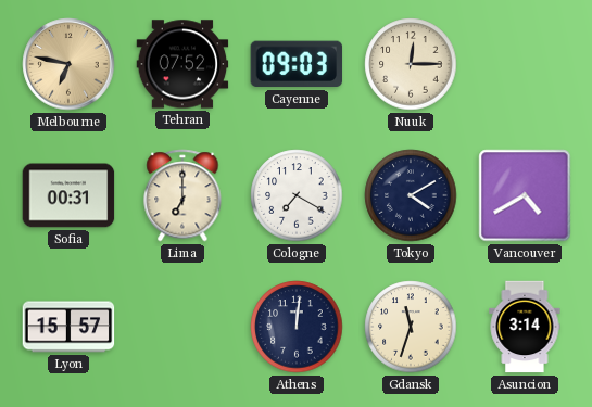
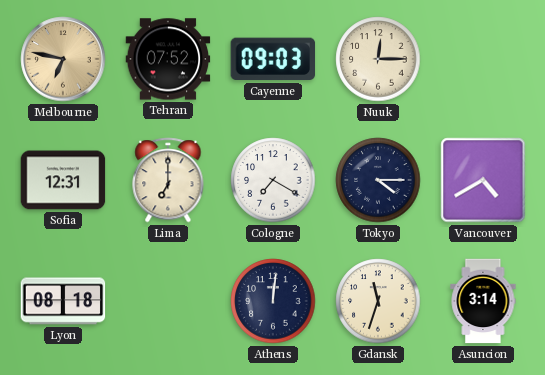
Sofia: 00:31 -> 12:31
Tokyo: 4:10 -> 4:15
Lyon: 15:57 -> 08:18
